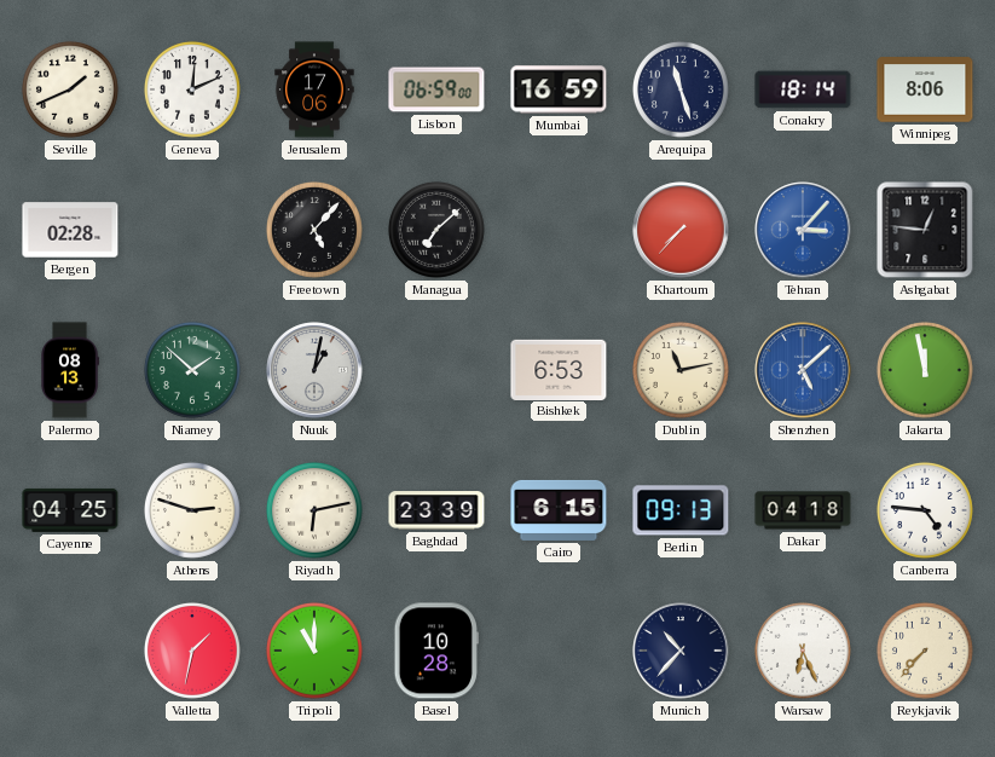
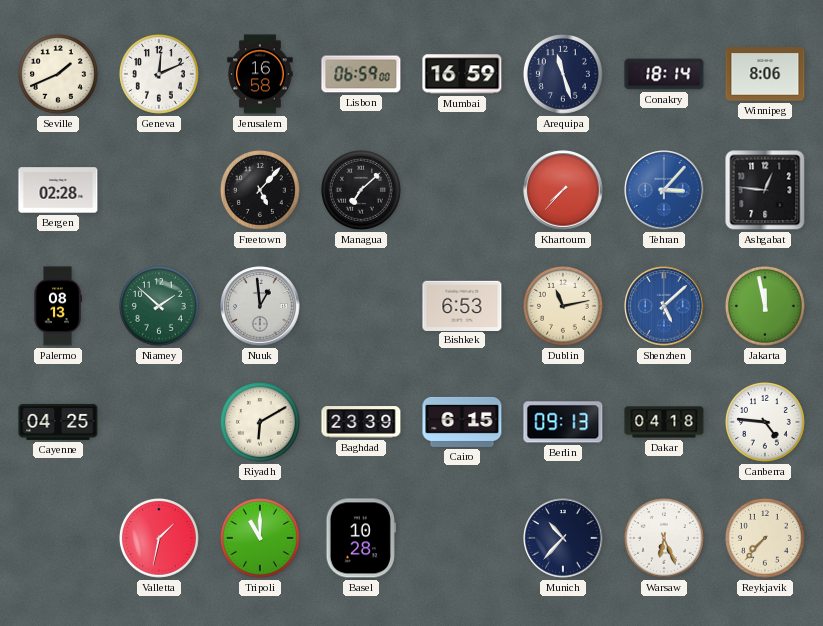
Jerusalem: 17:06 -> 16:58
Nuuk: 1:02 -> 12:59
Athens: 2:48 -> none
Riyadh: 6:13 -> 6:10
